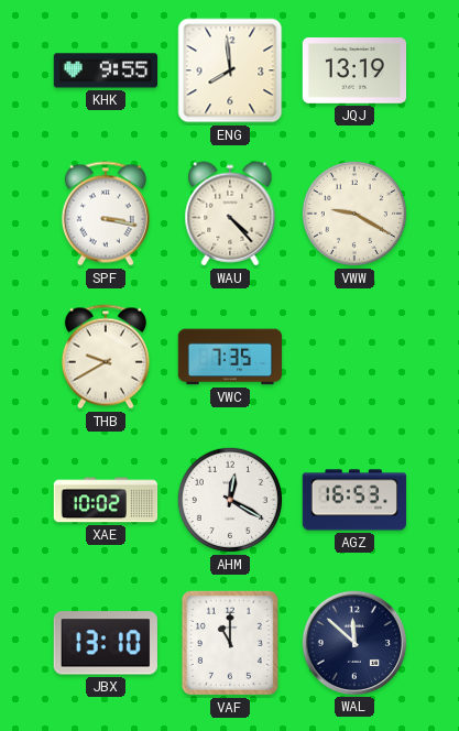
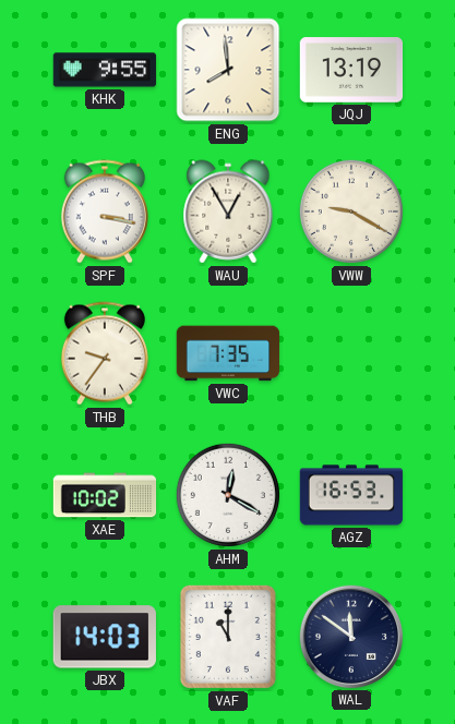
WAU: 4:23 -> 12:55
THB: 9:40 -> 9:36
JBX: 13:10 -> 14:03
WAL: 11:52 -> 11:51
